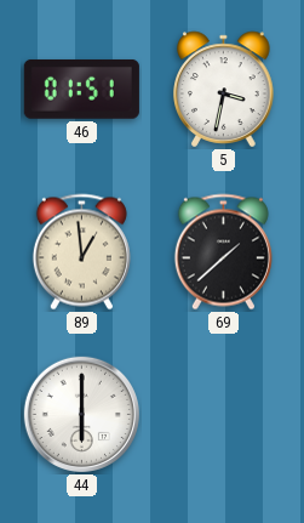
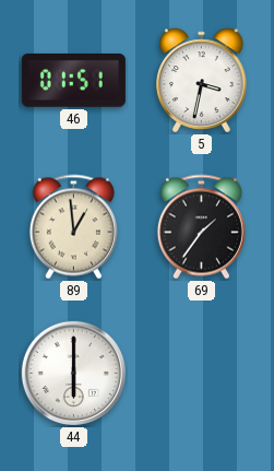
69: 1:38 -> 1:36
